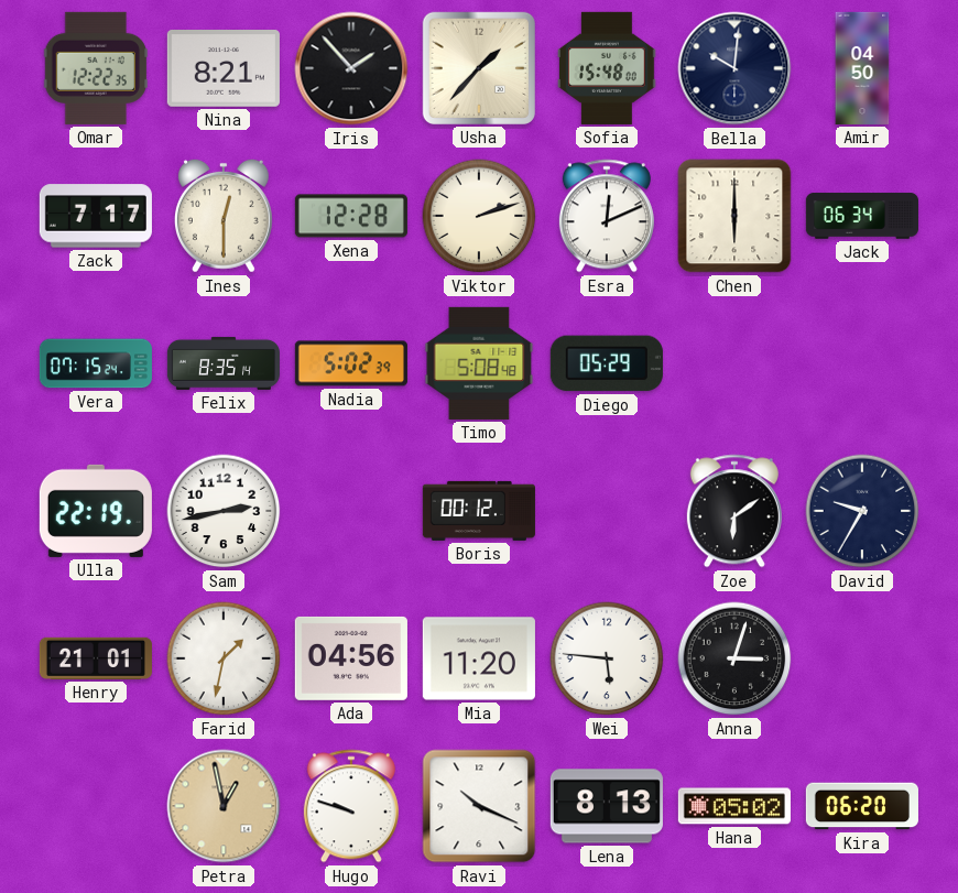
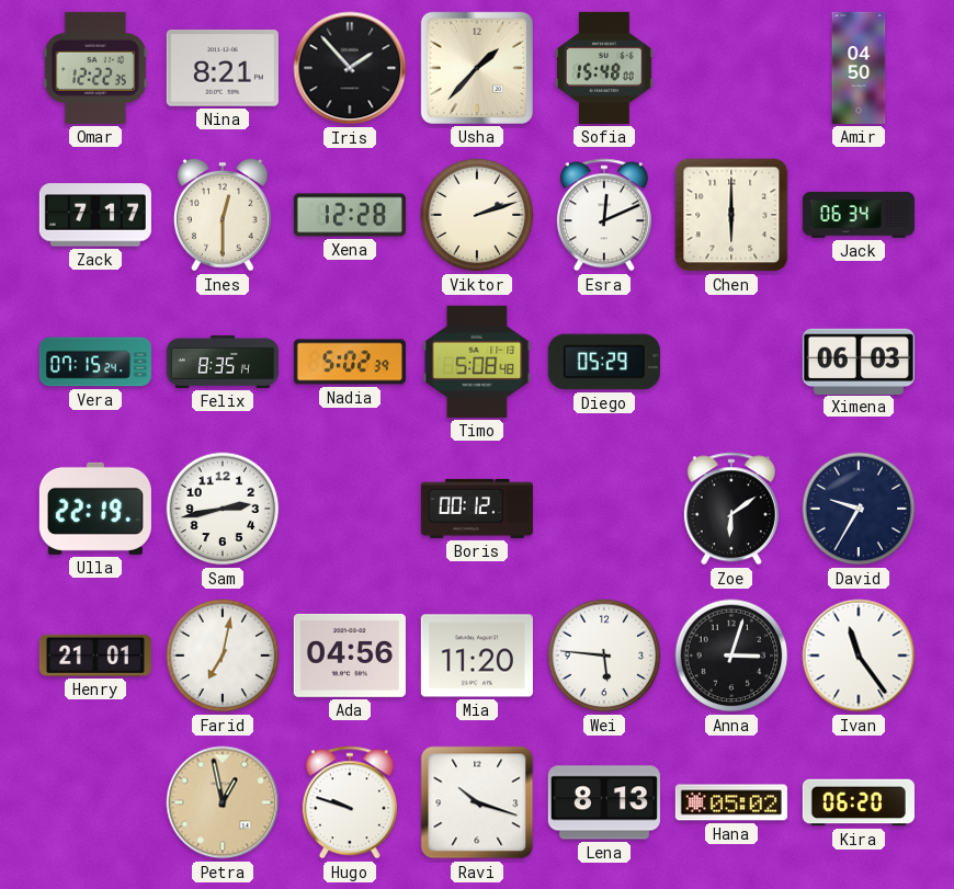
Bella: 10:01 -> none
Ximena: none -> 06:03
Farid: 1:32 -> 7:02
Ivan: none -> 11:24
Ravi: 10:19 -> 10:18
